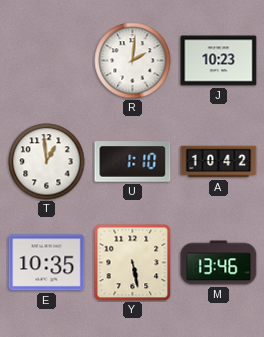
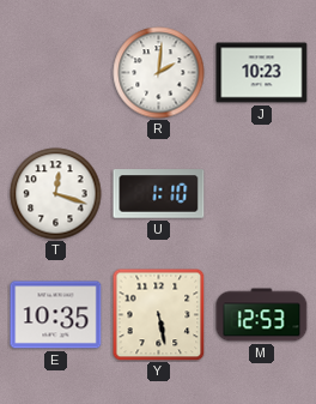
T: 12:59 -> 12:18
A: 10:42 -> none
M: 13:46 -> 12:53
